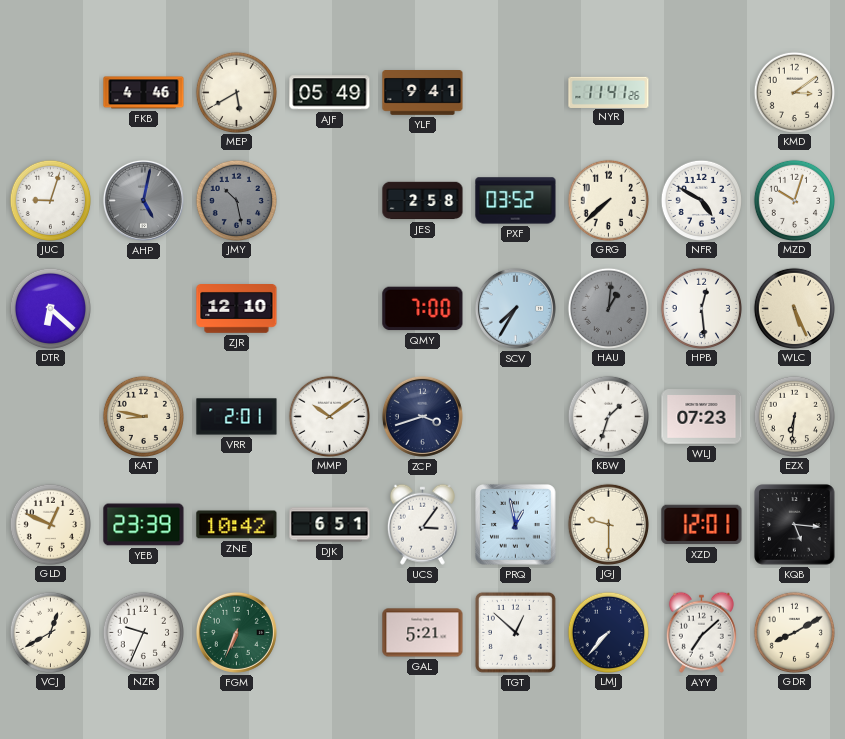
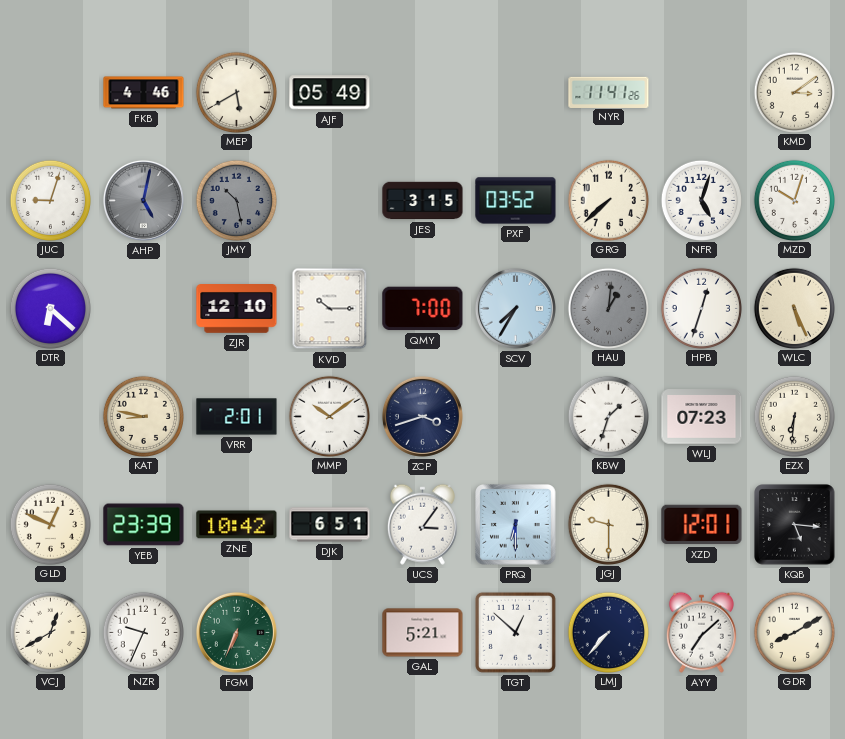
YLF: 9:41 -> none
JES: 2:58 -> 3:15
NFR: 4:50 -> 5:03
KVD: none -> 10:15
HPB: 12:29 -> 12:33
PRQ: 12:58 -> 6:30
